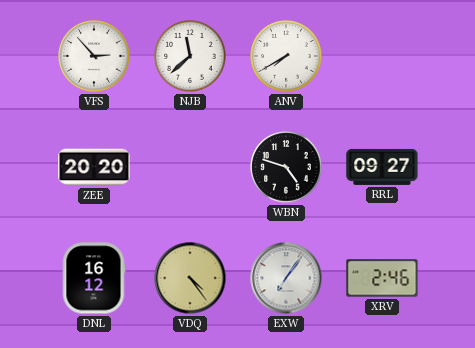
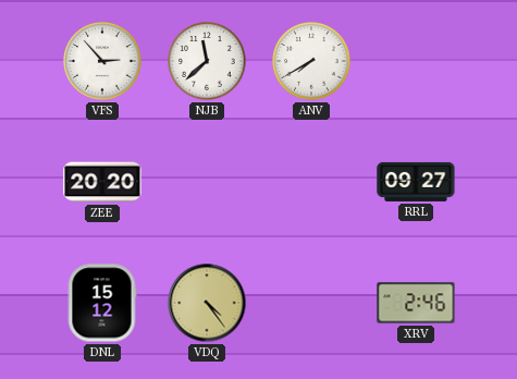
WBN: 4:48 -> none
DNL: 16:12 -> 15:12
EXW: 7:06 -> none
